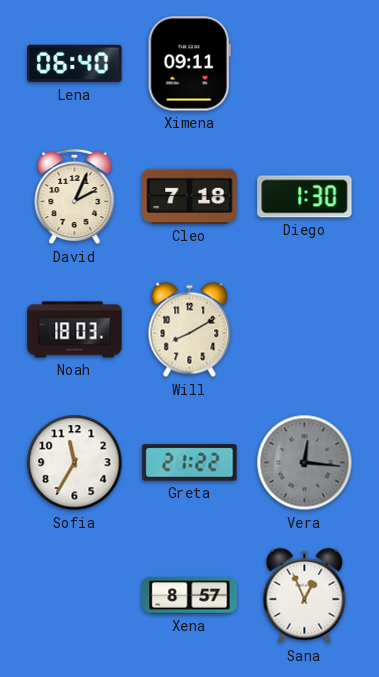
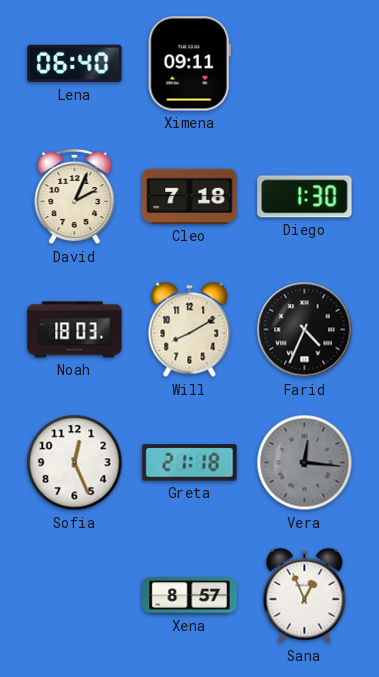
Farid: none -> 4:34
Sofia: 11:35 -> 12:26
Greta: 21:22 -> 21:18
